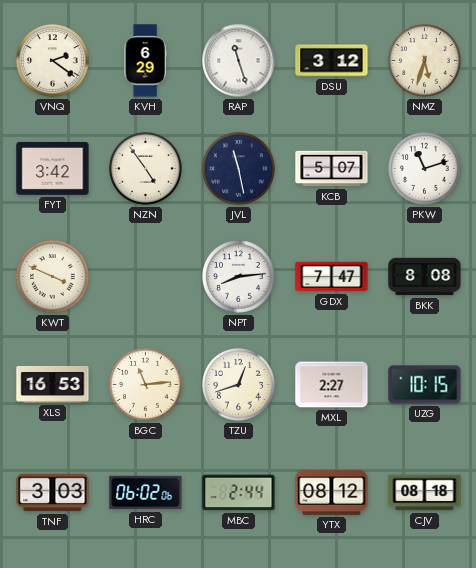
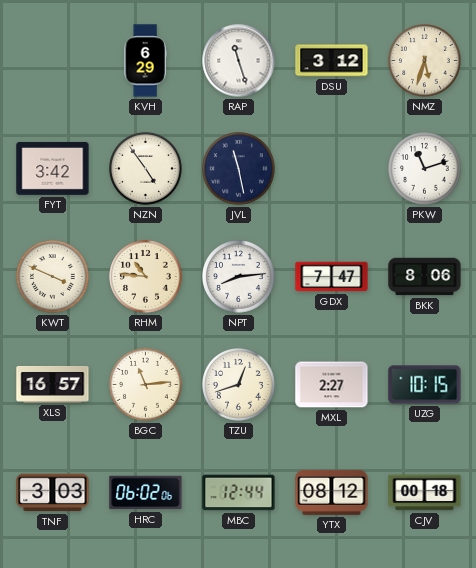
VNQ: 2:21 -> none
KCB: 5:07 -> none
RHM: none -> 10:46
BKK: 8:08 -> 8:06
XLS: 16:53 -> 16:57
MBC: 2:44 -> 12:44
CJV: 08:18 -> 00:18
